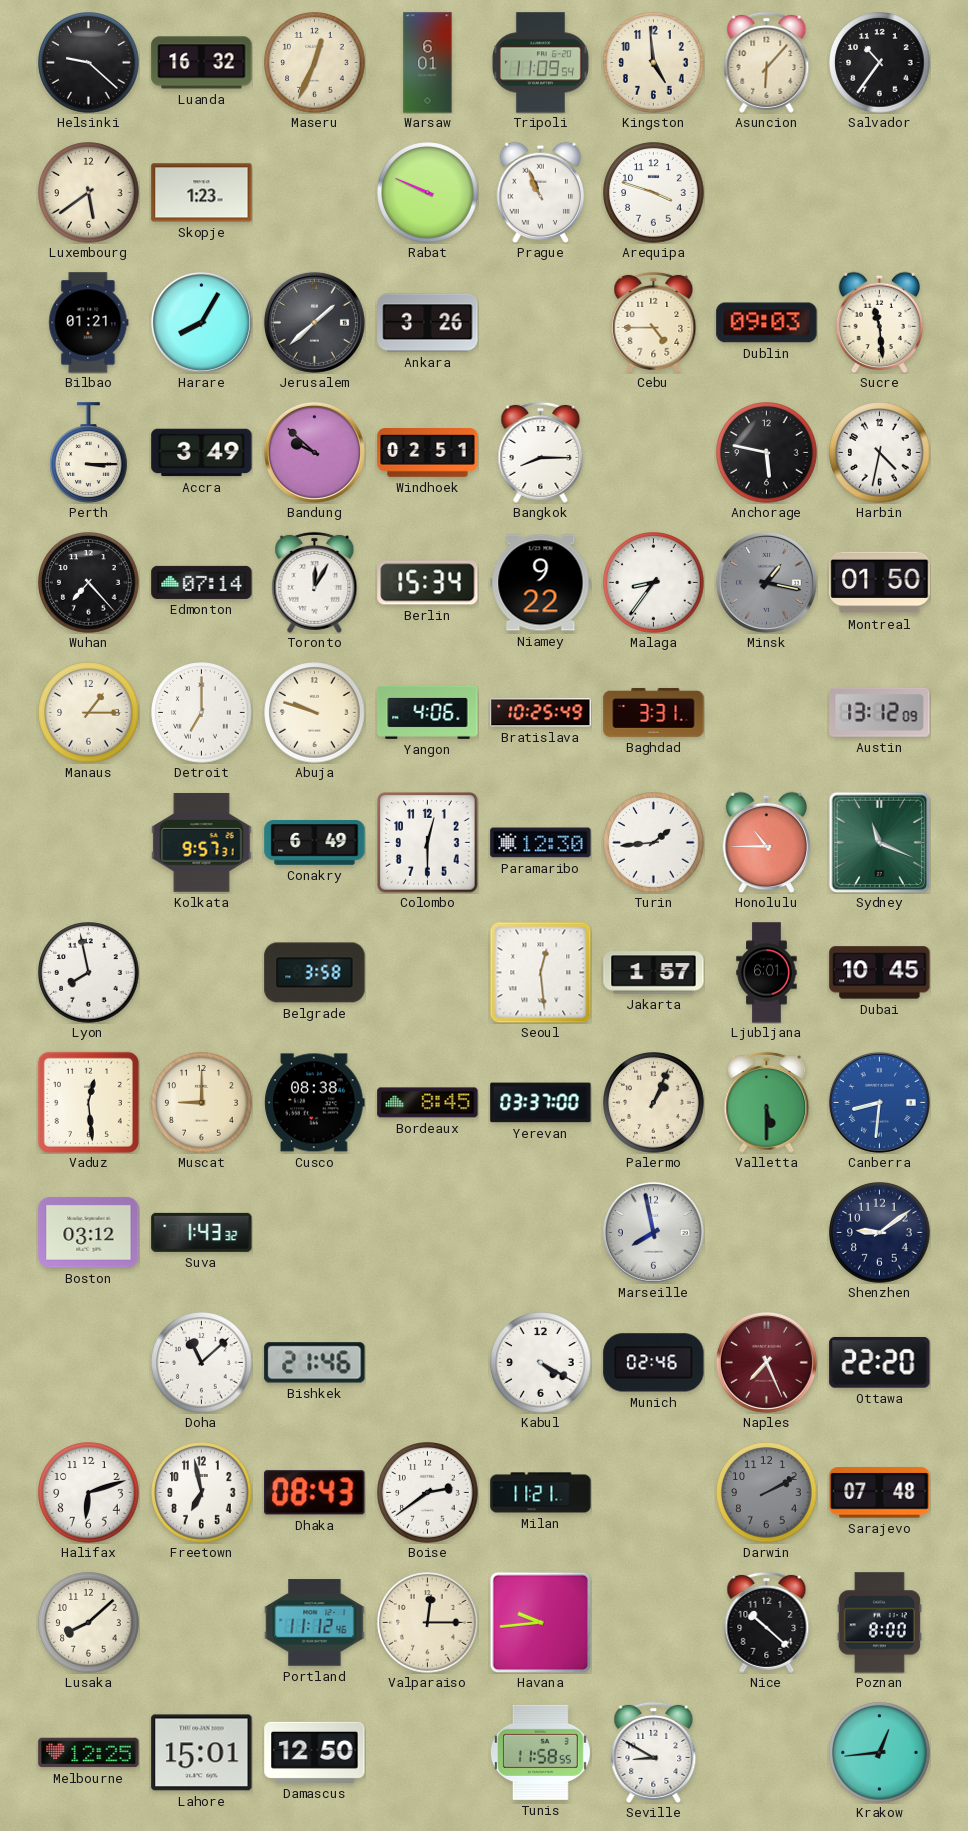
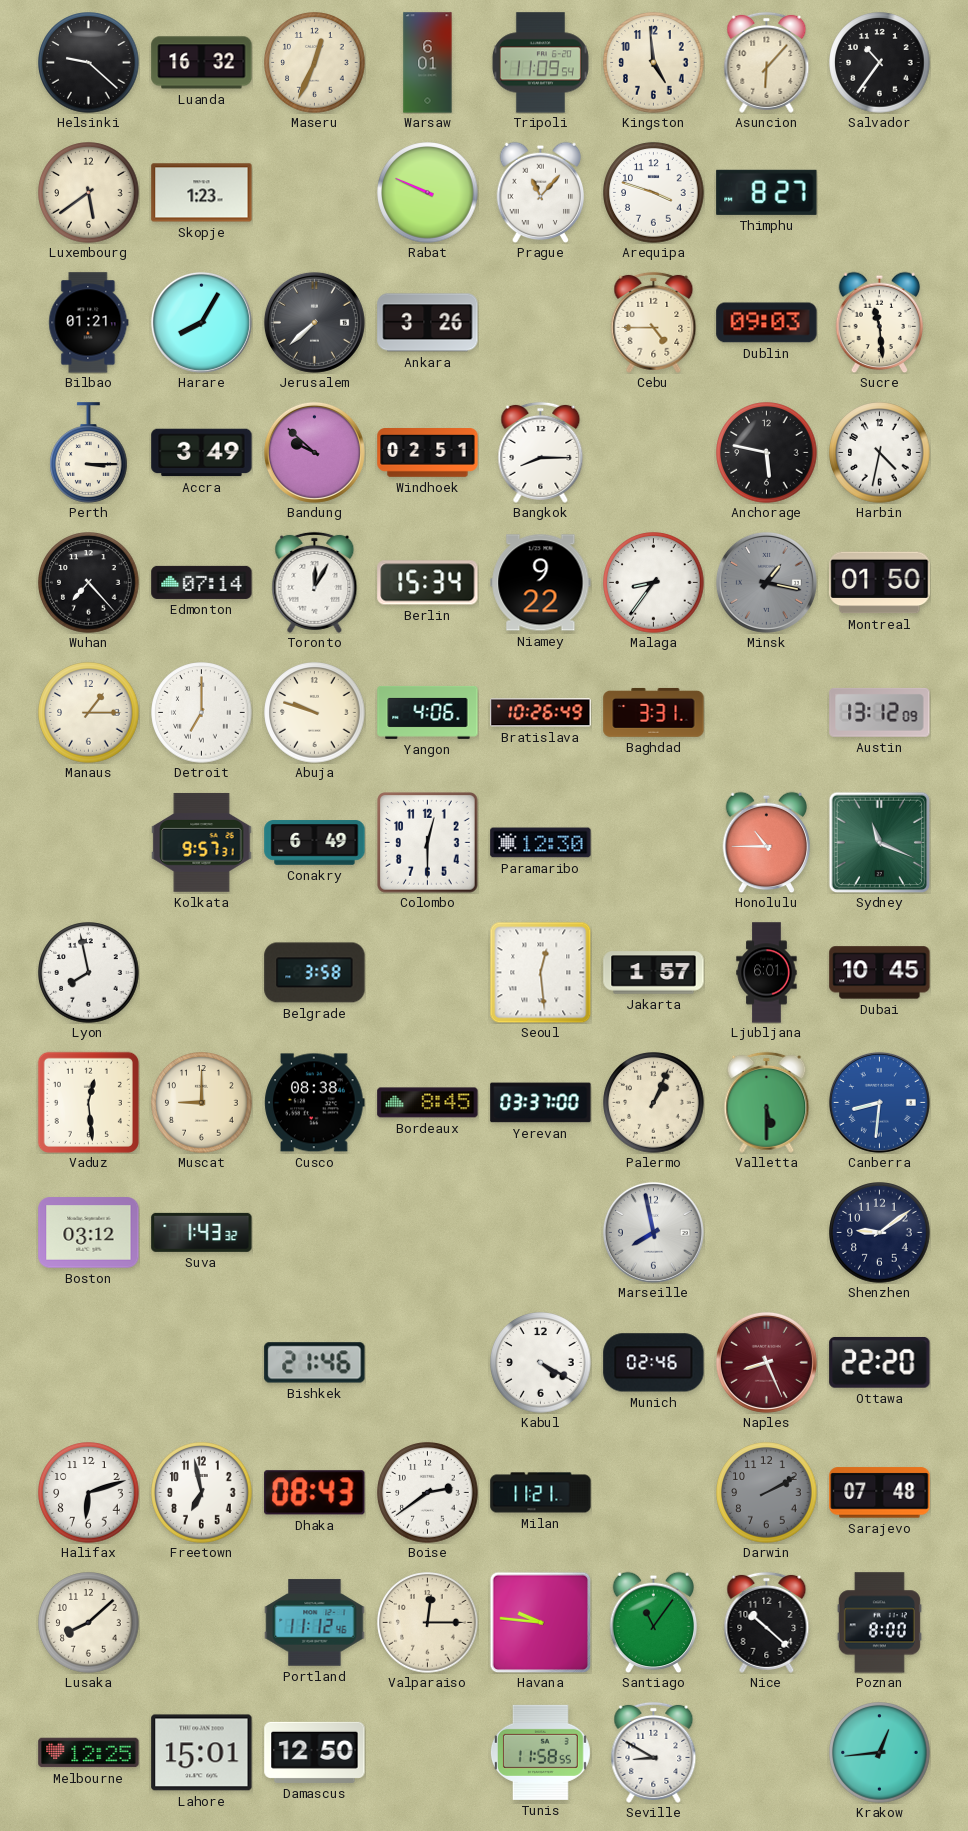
Prague: 10:56 -> 11:07
Thimphu: none -> 8:27
Jerusalem: 1:38 -> 7:38
Bratislava: 10:25 -> 10:26
Turin: 1:44 -> none
Doha: 11:08 -> none
Naples: 7:26 -> 8:26
Havana: 9:44 -> 9:46
Santiago: none -> 11:06
